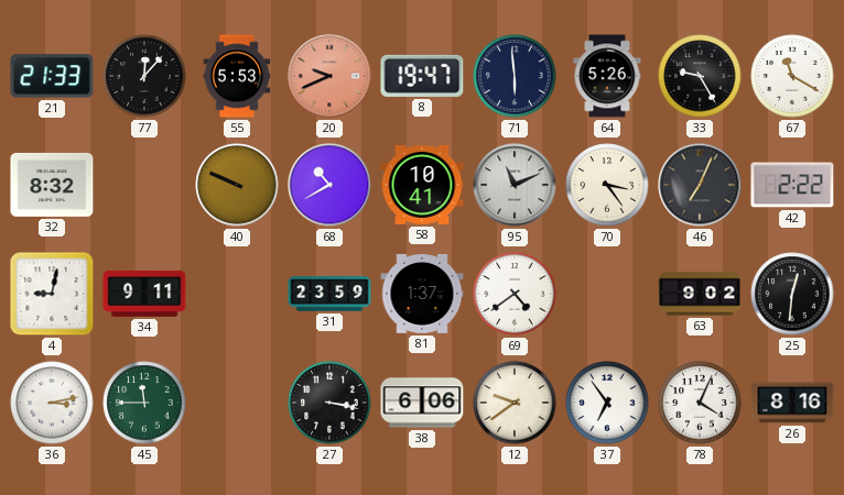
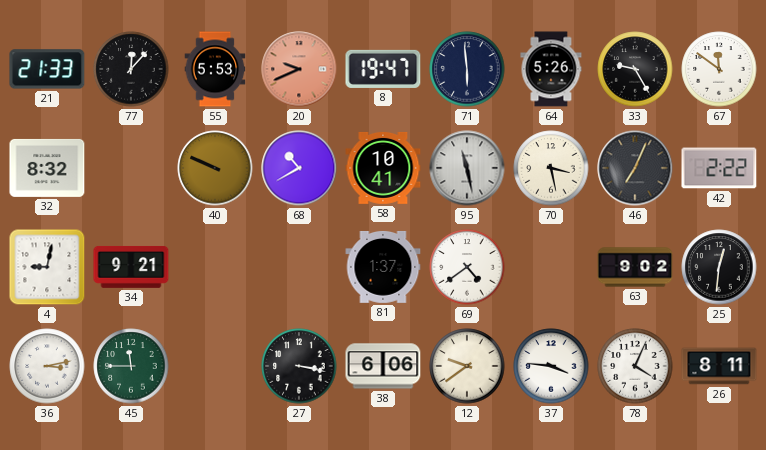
67: 11:20 -> 11:51
95: 11:11 -> 11:28
70: 3:24 -> 3:28
34: 9:11 -> 9:21
31: 23:59 -> none
37: 6:54 -> 3:46
26: 8:16 -> 8:11
